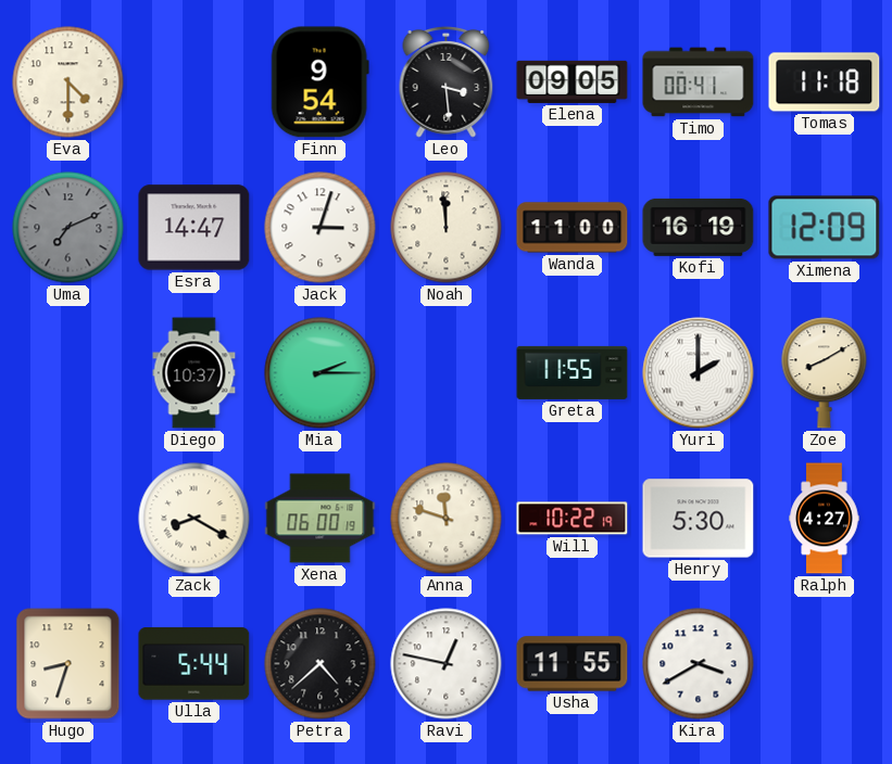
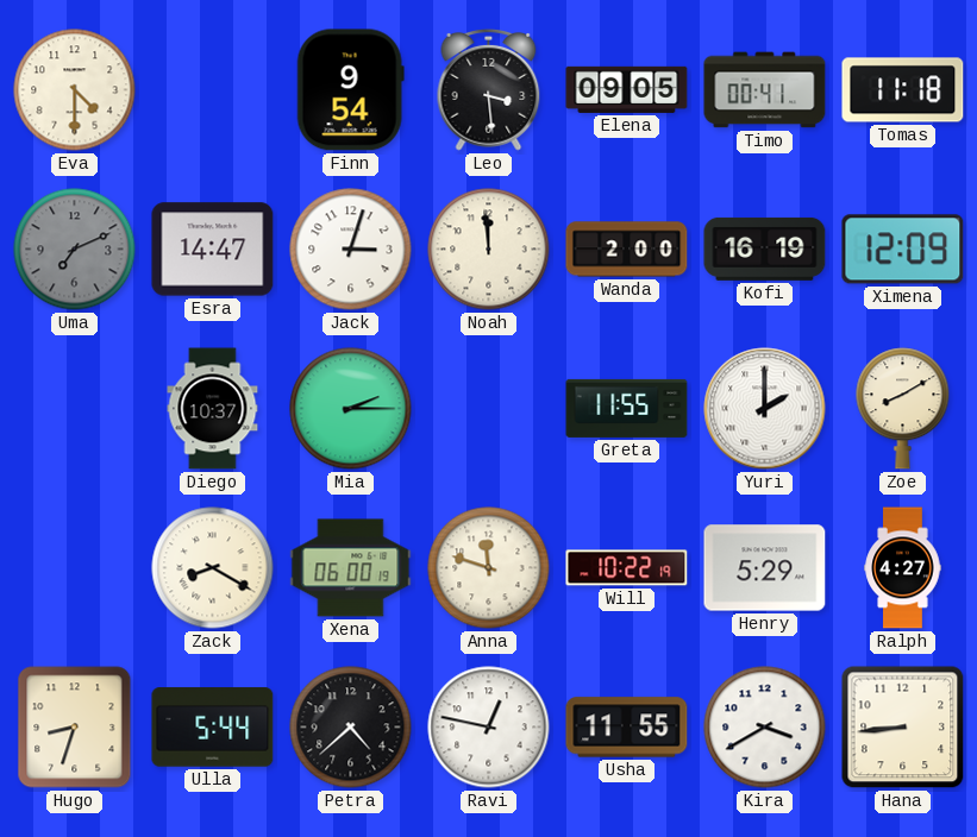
Wanda: 11:00 -> 2:00
Henry: 5:30 -> 5:29
Hana: none -> 8:44
